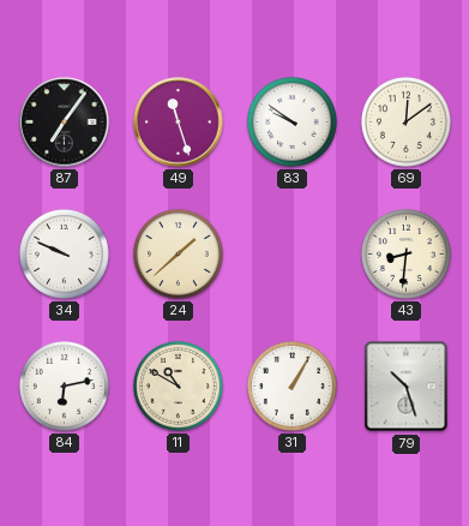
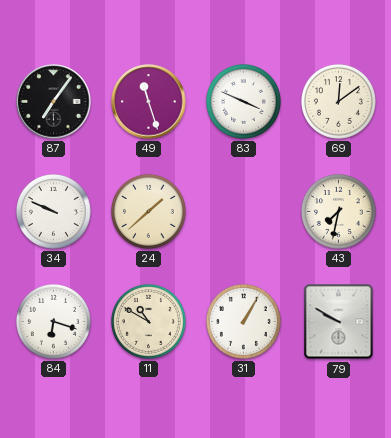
83: 9:51 -> 3:49
43: 8:31 -> 7:32
84: 6:13 -> 6:18
79: 10:27 -> 9:50
